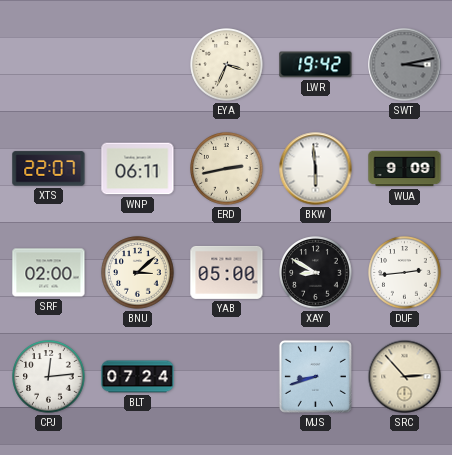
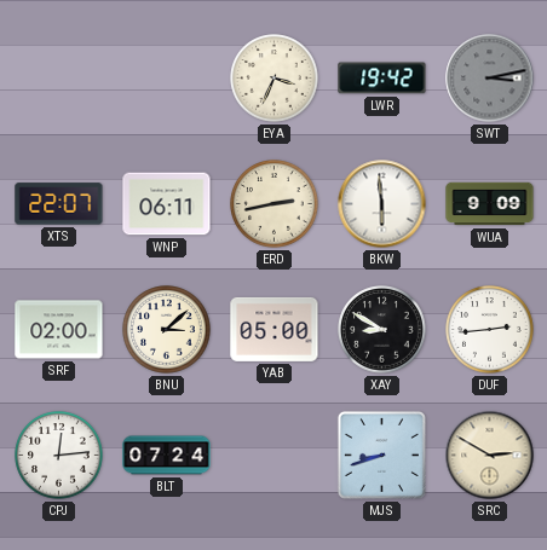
SRC: 2:53 -> 2:50
